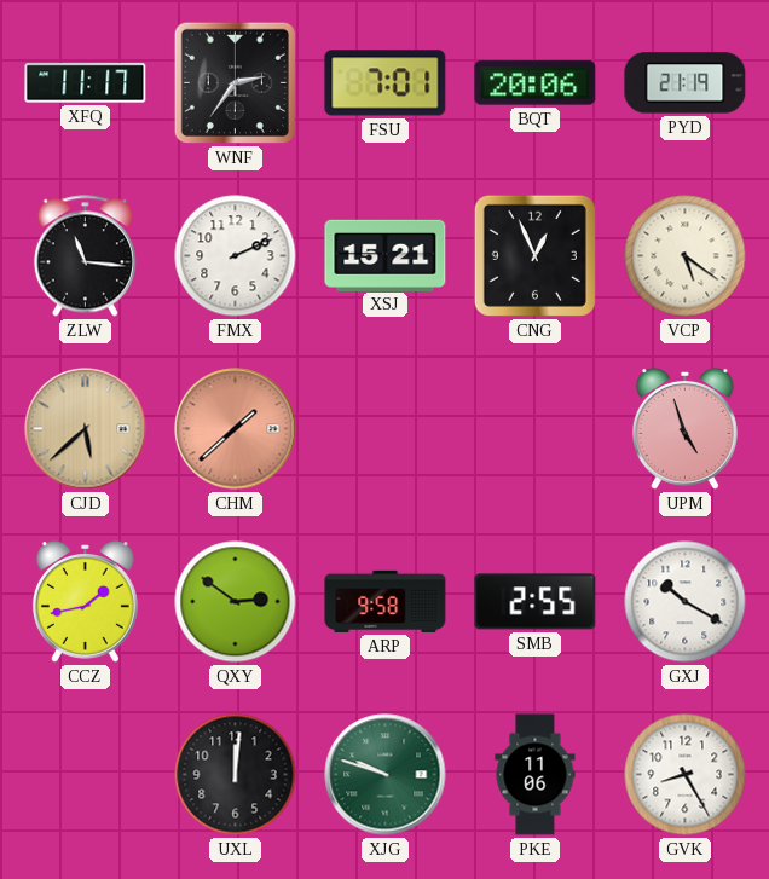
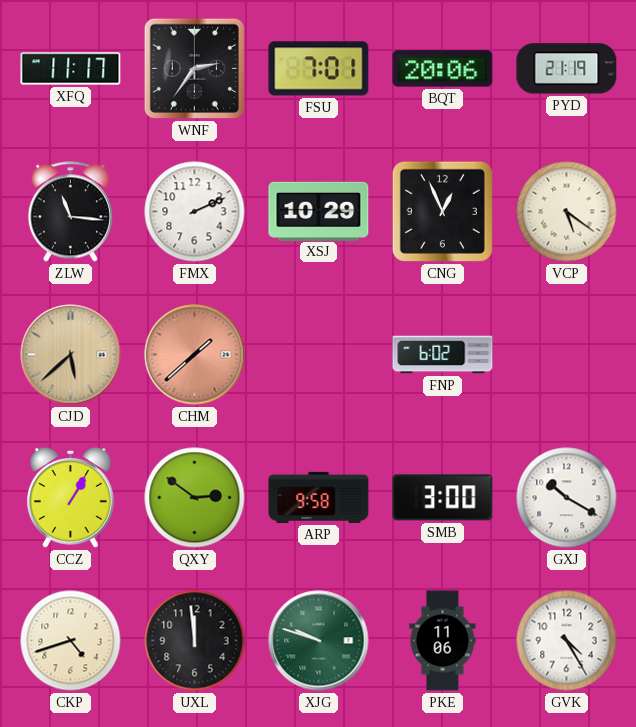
XSJ: 15:21 -> 10:29
FNP: none -> 6:02
UPM: 4:57 -> none
CCZ: 1:43 -> 1:05
SMB: 2:55 -> 3:00
CKP: none -> 4:42
UXL: 12:01 -> 11:59
GVK: 8:25 -> 4:25
